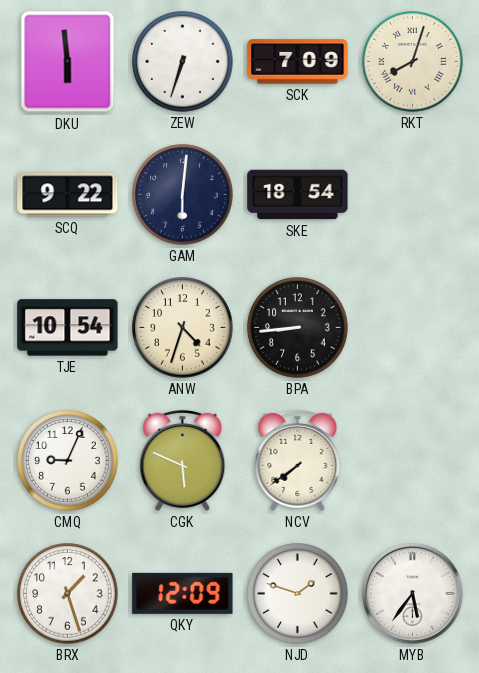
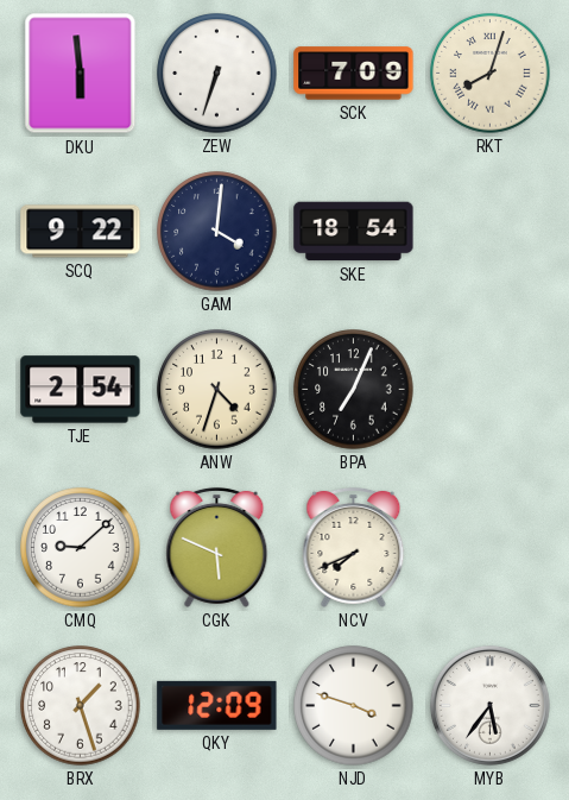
GAM: 6:01 -> 4:01
TJE: 10:54 -> 2:54
BPA: 8:44 -> 7:04
CMQ: 9:04 -> 9:08
NCV: 7:39 -> 7:41
NJD: 1:48 -> 3:48
